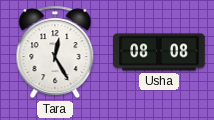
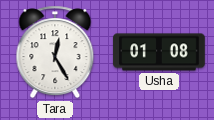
Usha: 08:08 -> 01:08
